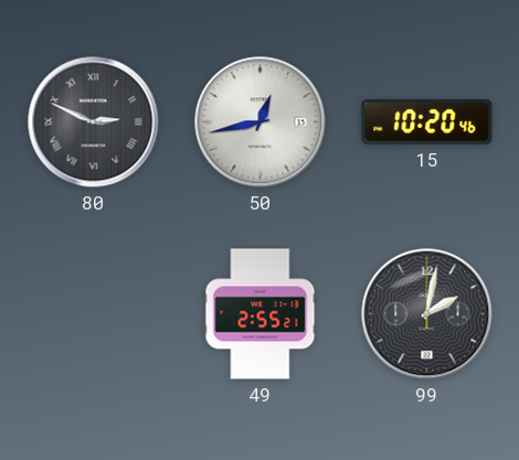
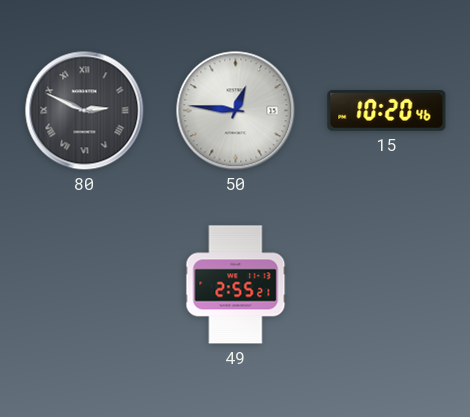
50: 12:43 -> 12:46
99: 2:02 -> none
